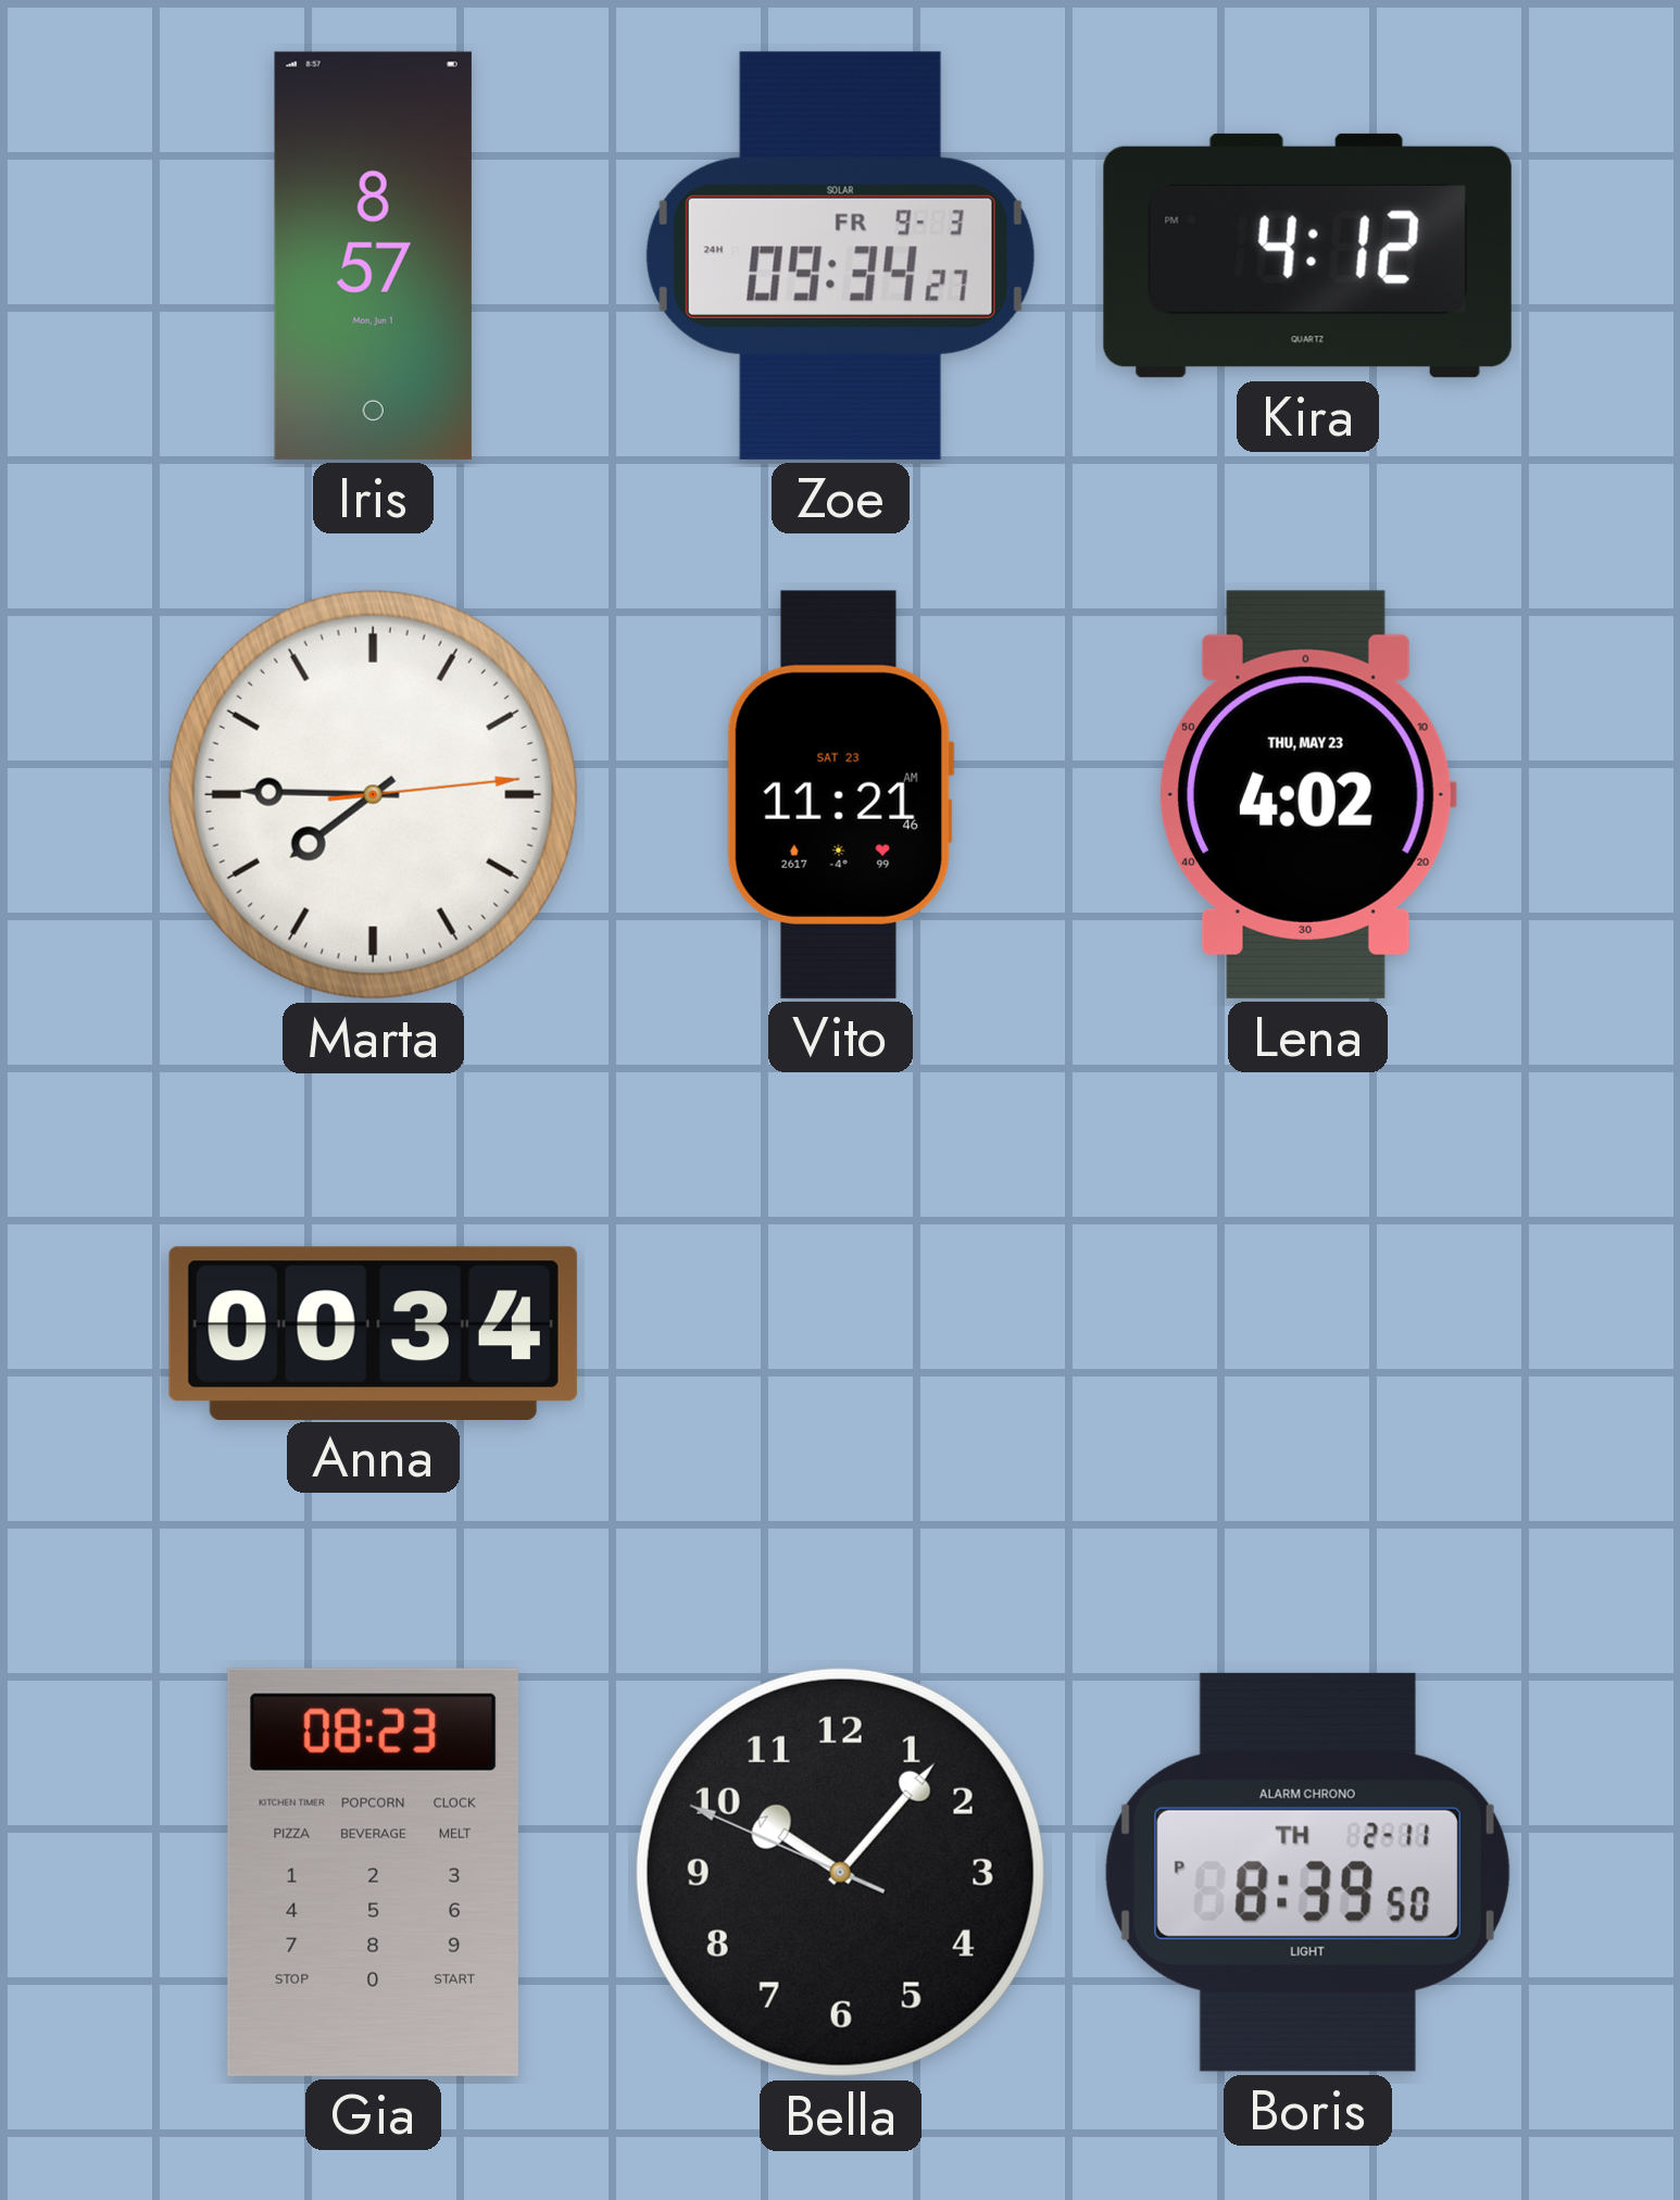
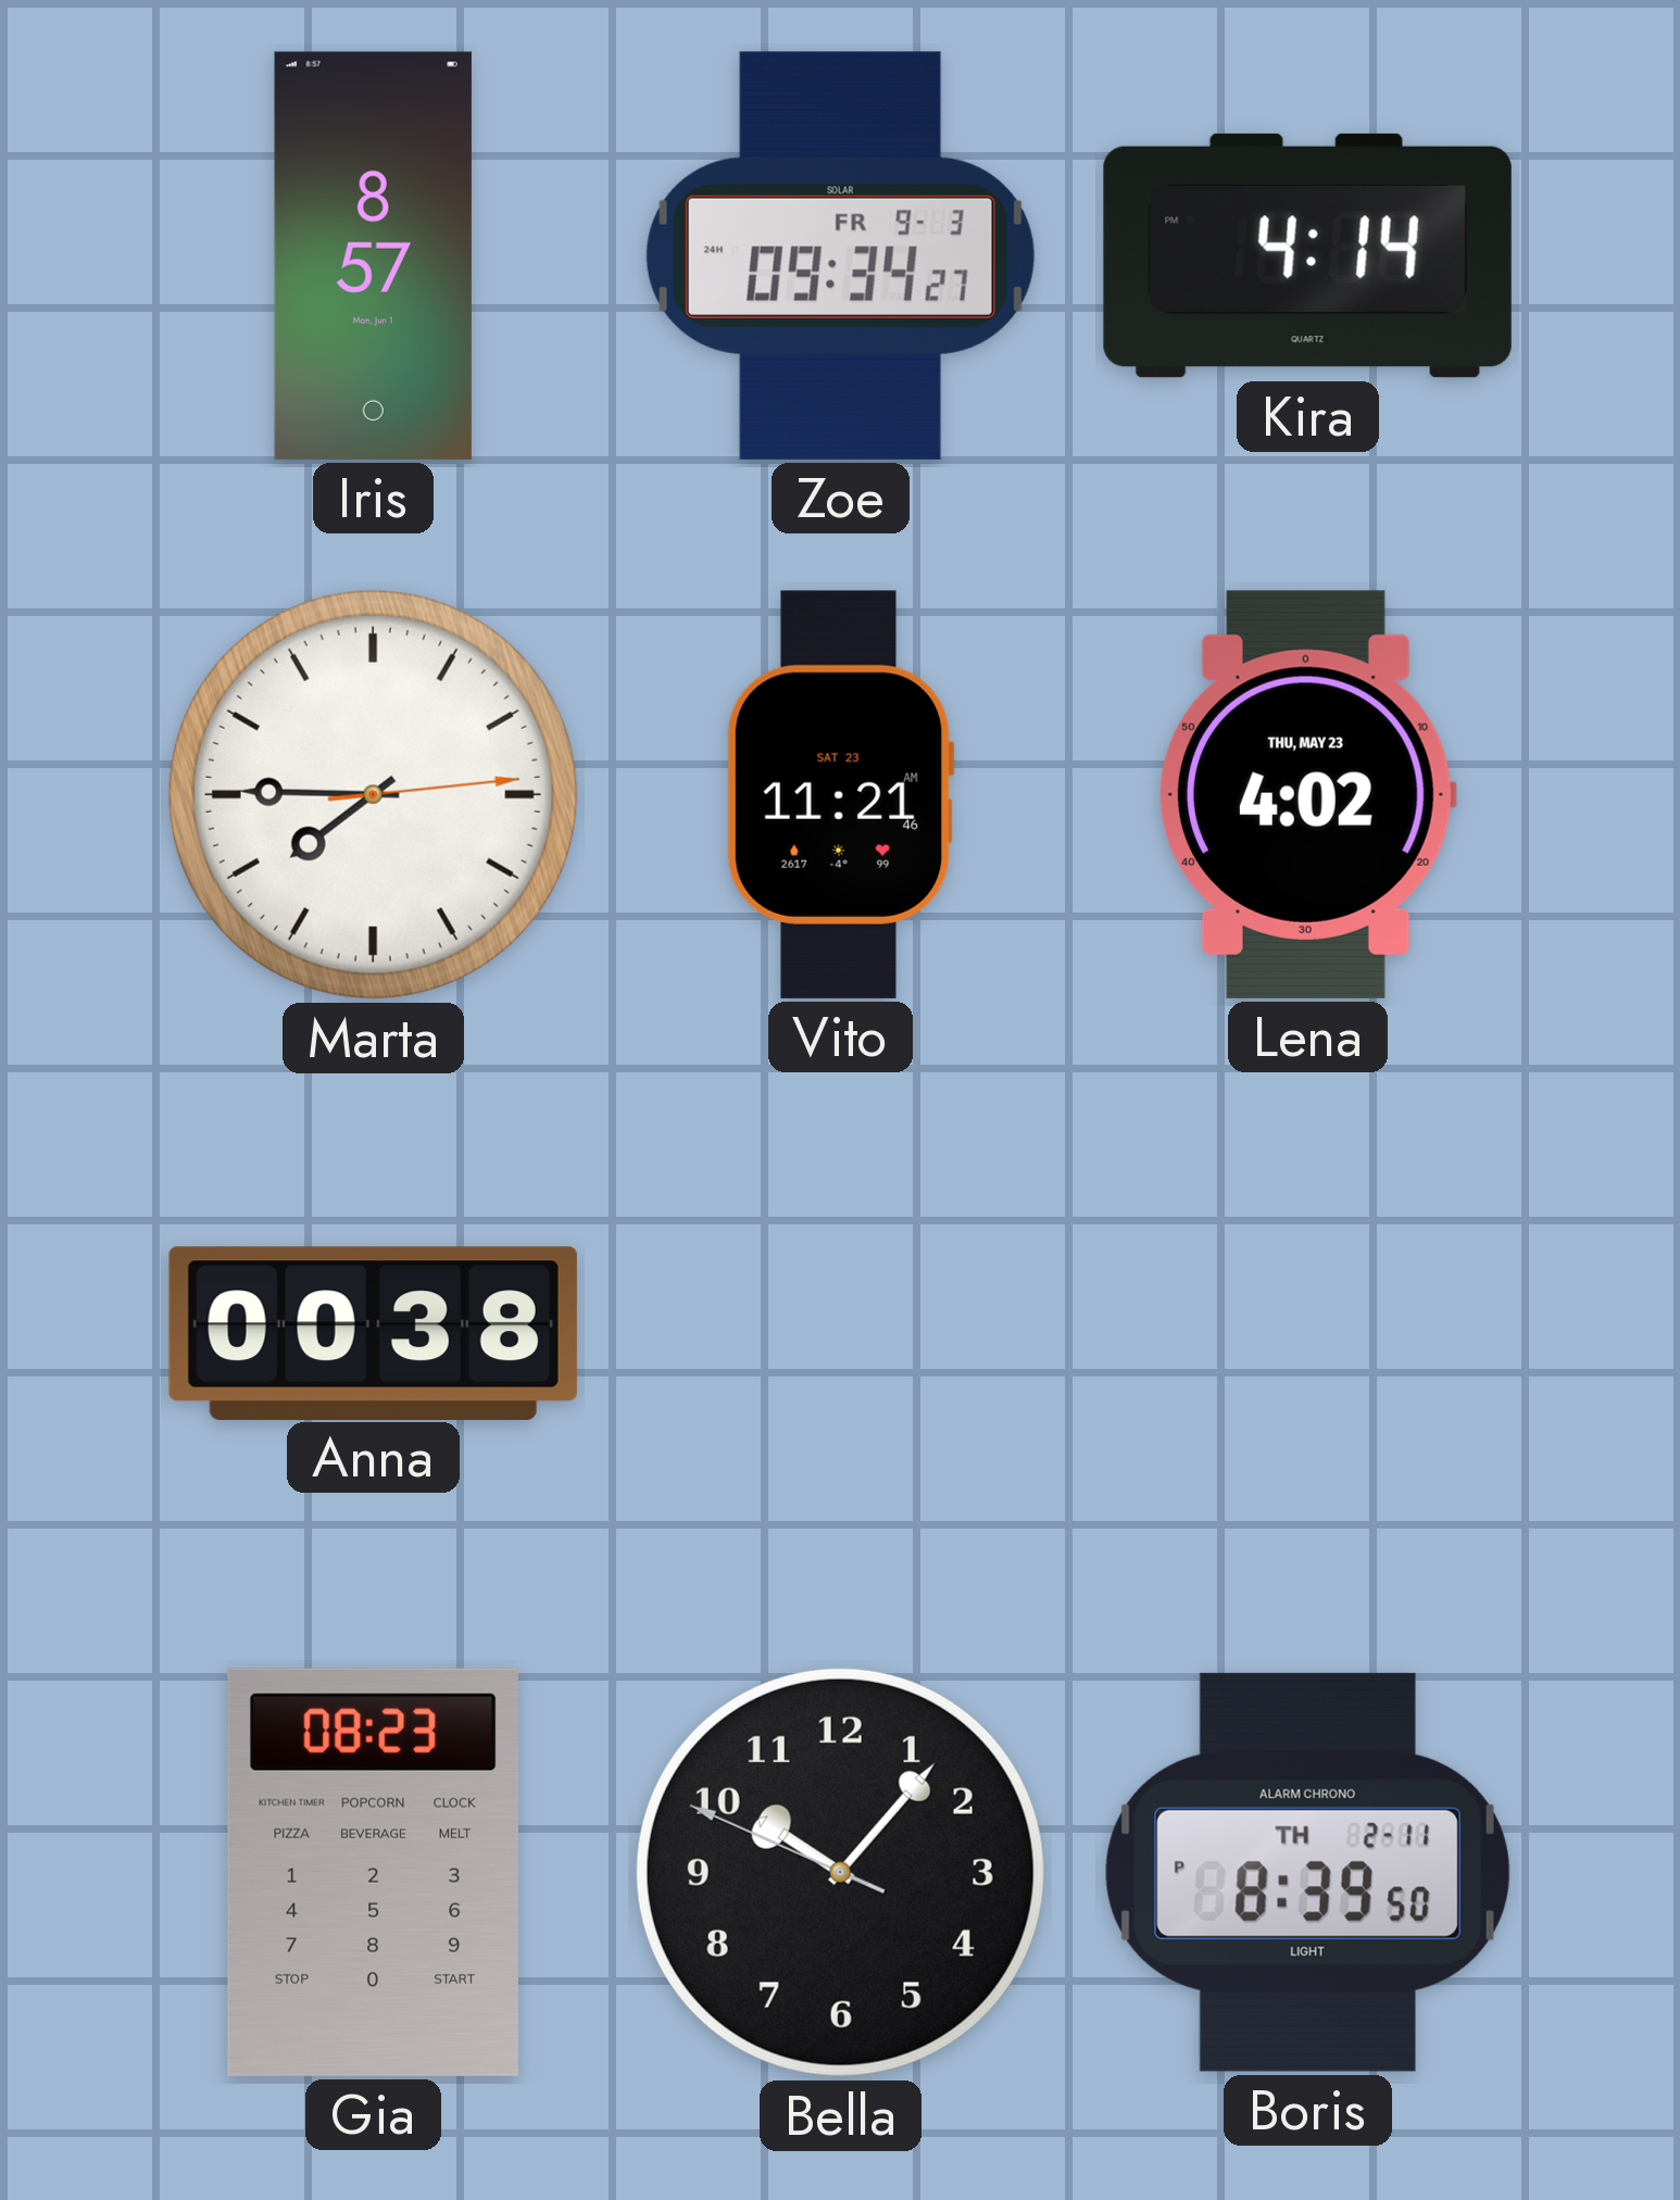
Kira: 4:12 -> 4:14
Anna: 00:34 -> 00:38
